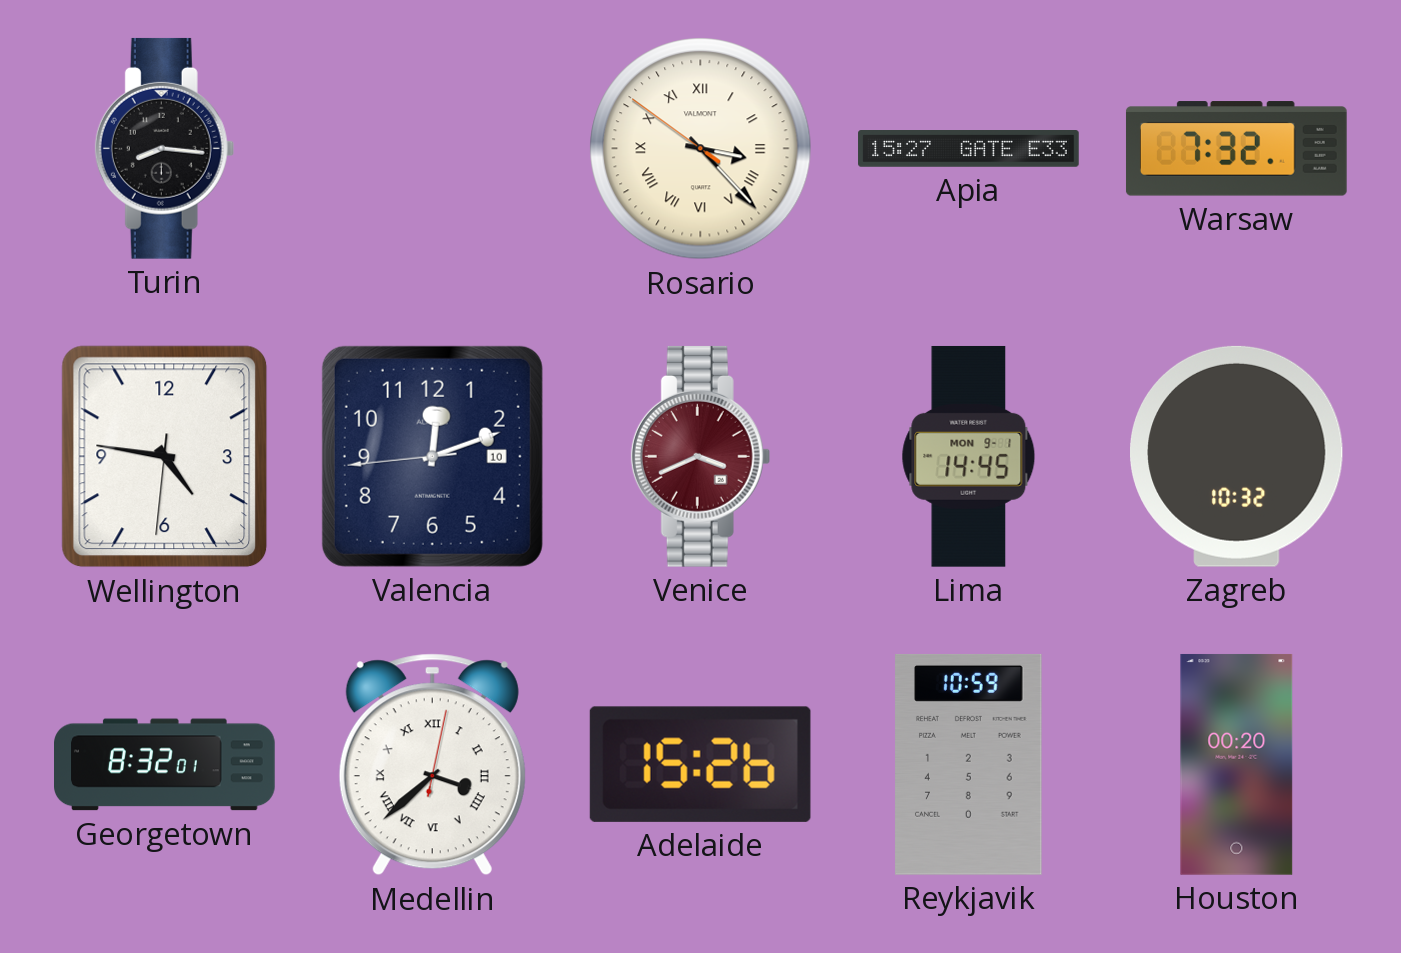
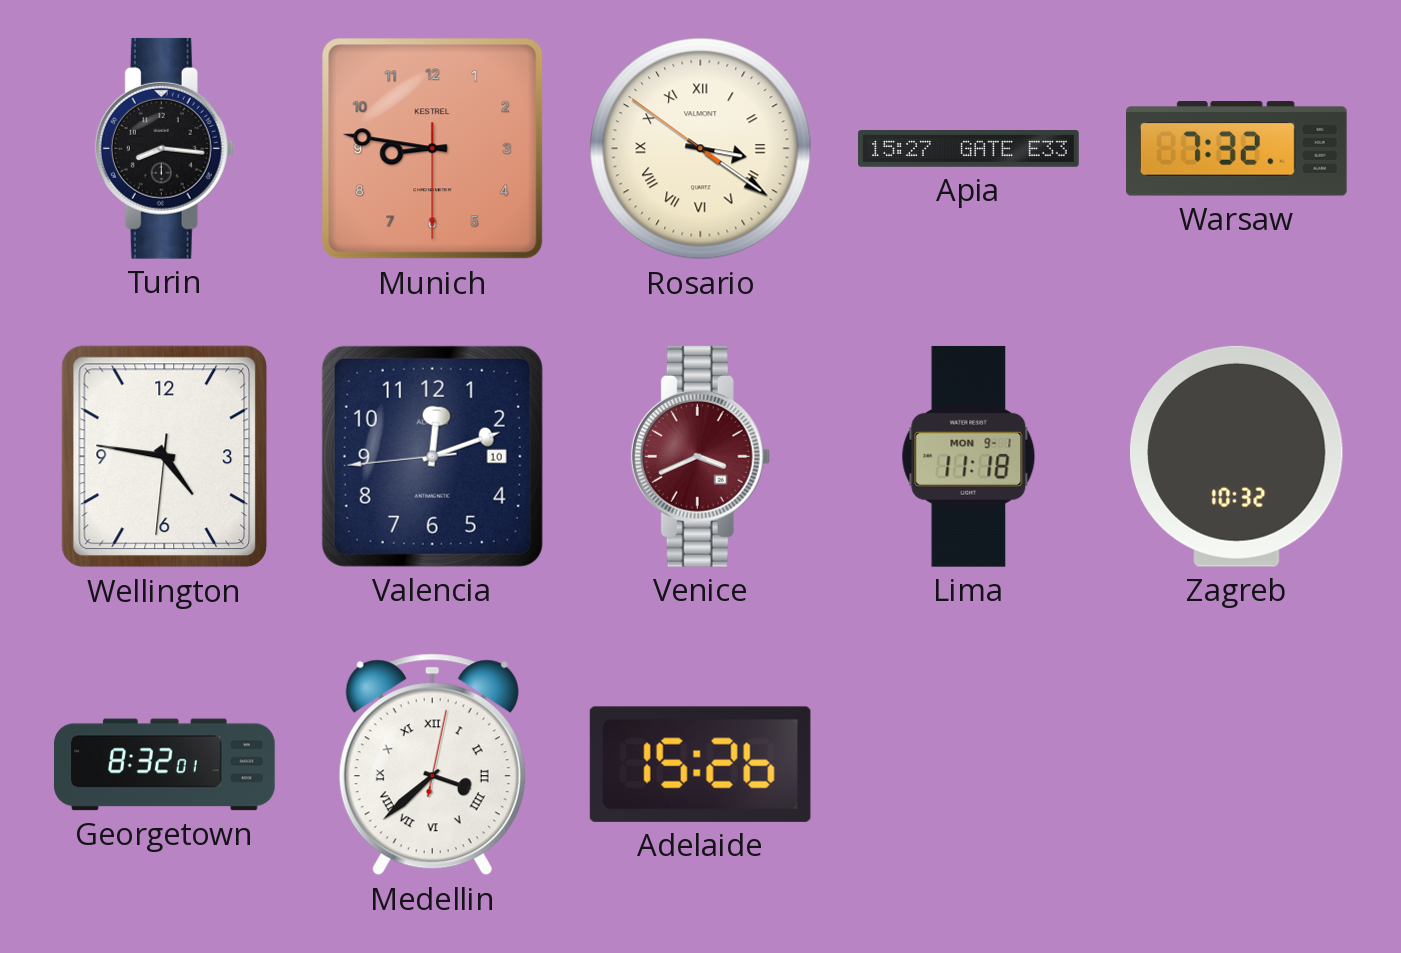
Munich: none -> 8:46
Rosario: 3:22 -> 3:20
Lima: 14:45 -> 11:18
Reykjavik: 10:59 -> none
Houston: 00:20 -> none
